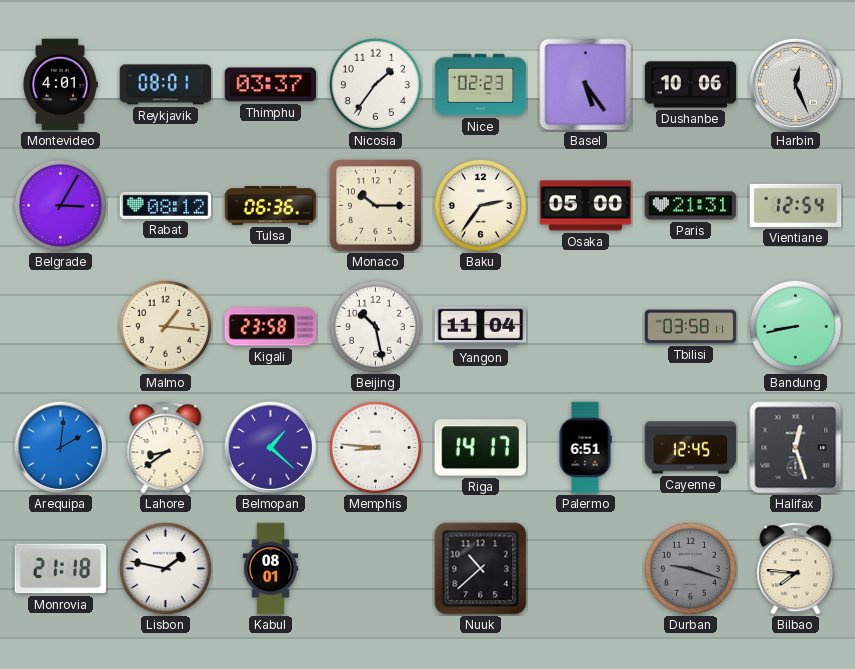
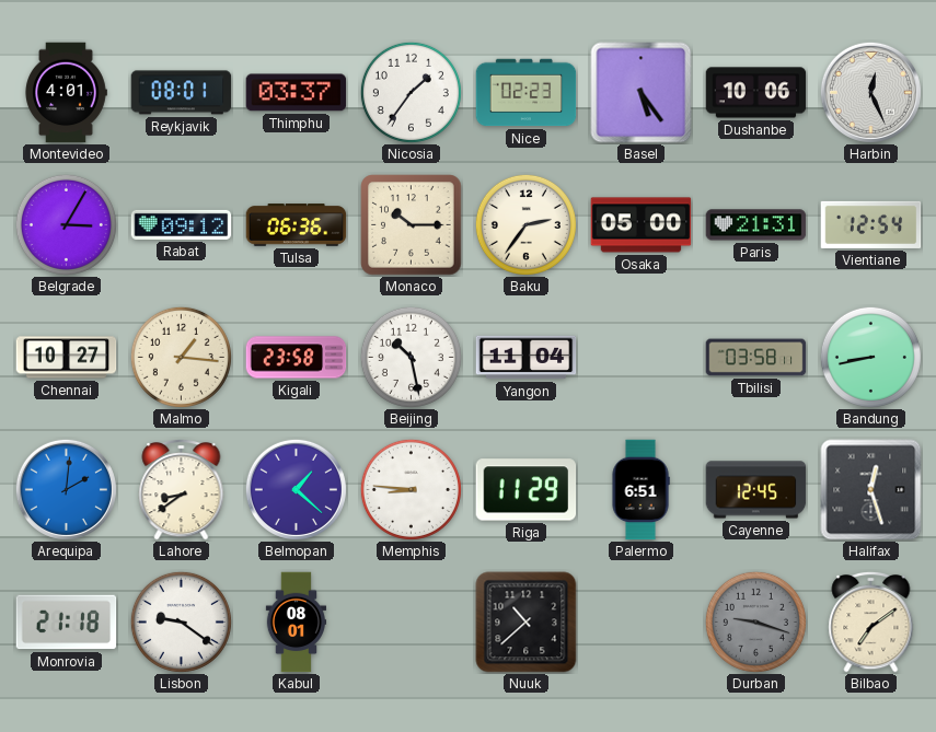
Rabat: 08:12 -> 09:12
Chennai: none -> 10:27
Riga: 14:17 -> 11:29
Lisbon: 1:47 -> 9:21
Bilbao: 7:46 -> 7:09
